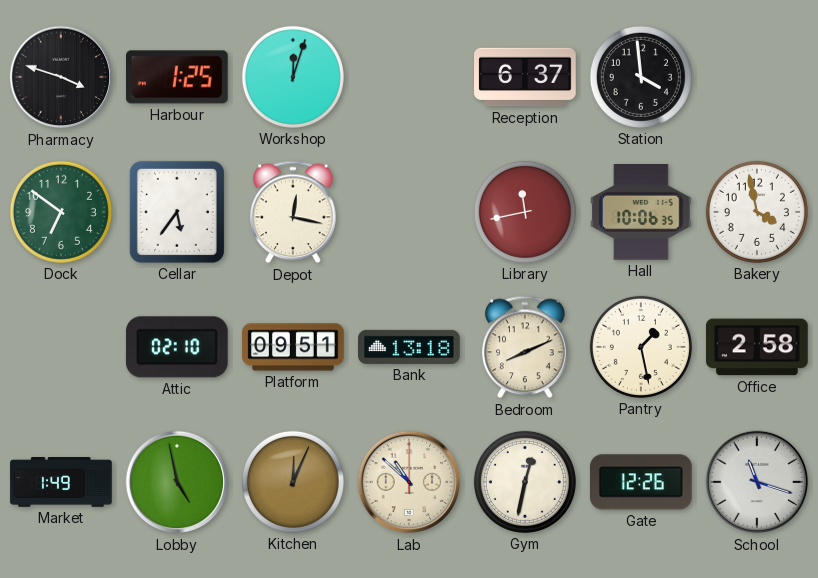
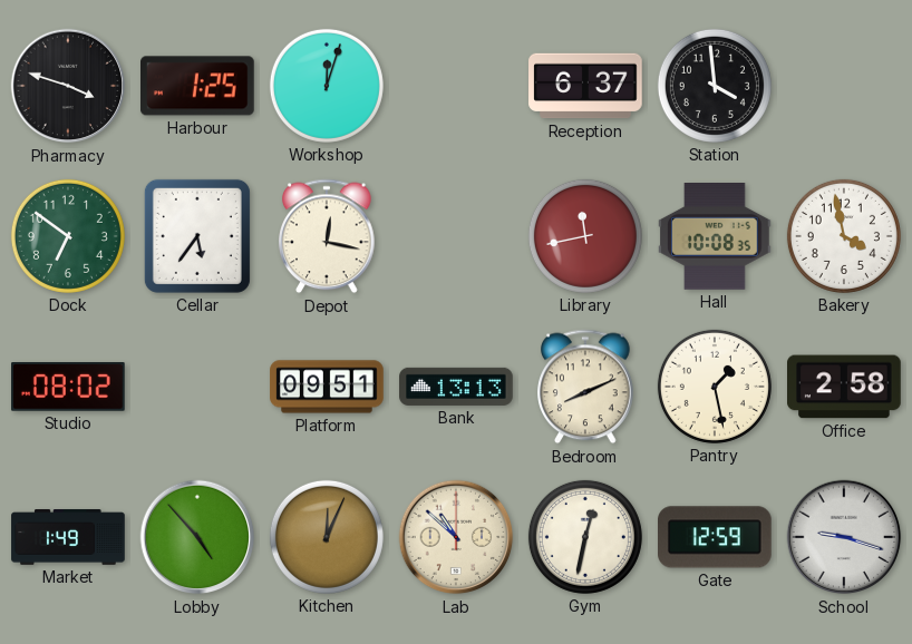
Hall: 10:06 -> 10:08
Studio: none -> 08:02
Attic: 02:10 -> none
Bank: 13:18 -> 13:13
Lobby: 4:58 -> 4:53
Gate: 12:26 -> 12:59
School: 11:18 -> 9:18
